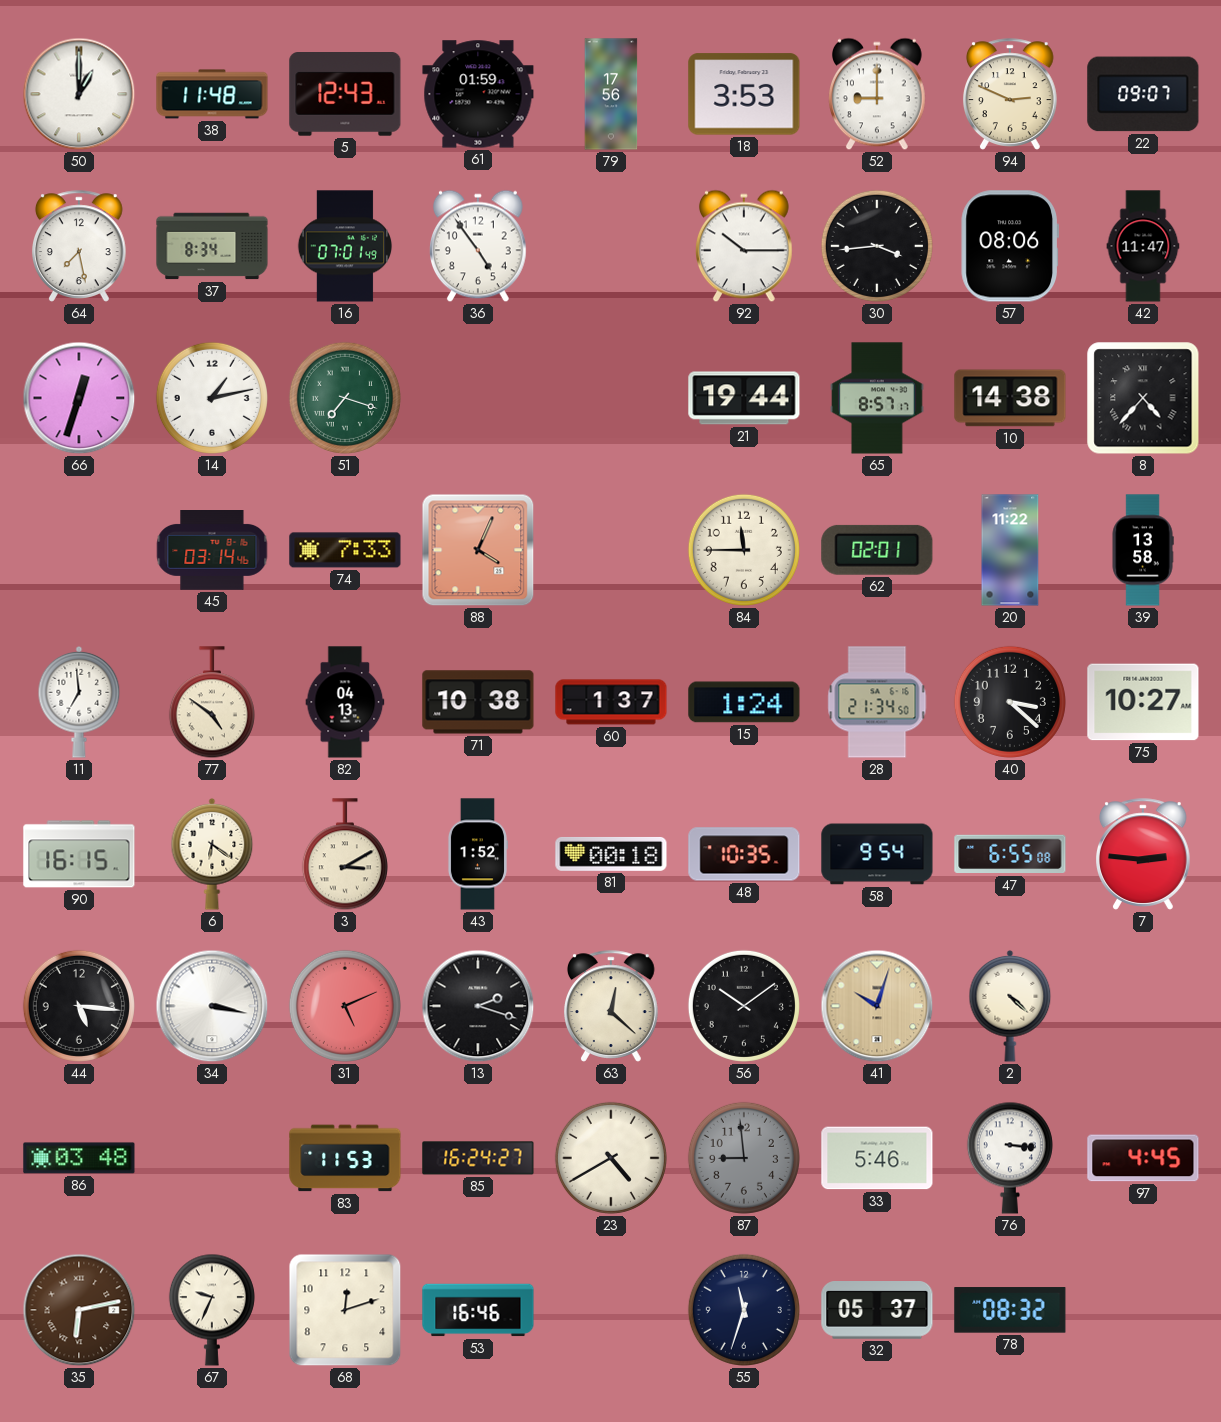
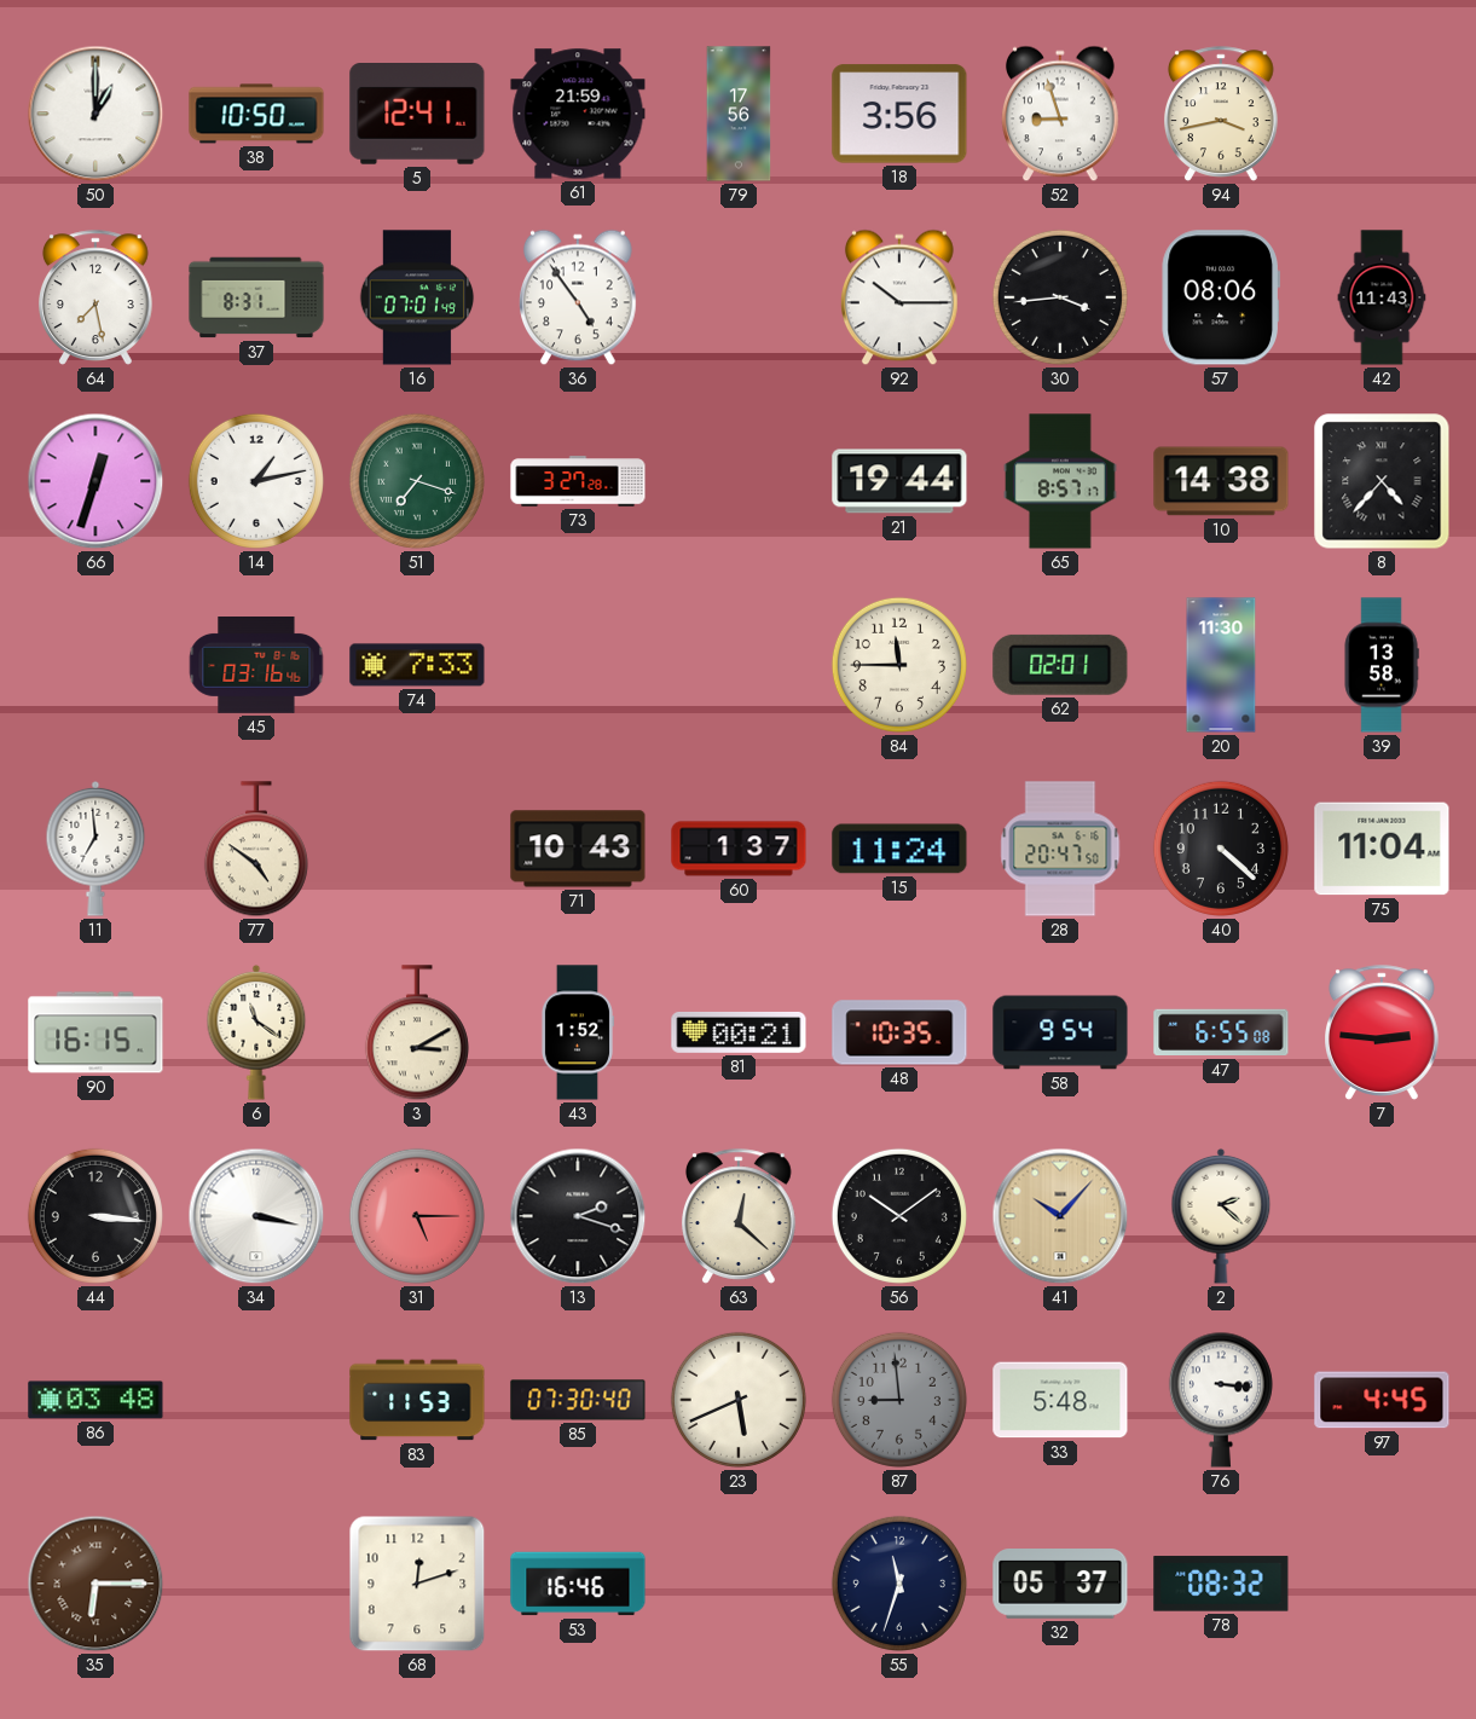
38: 11:48 -> 10:50
5: 12:43 -> 12:41
61: 01:59 -> 21:59
18: 3:53 -> 3:56
52: 9:00 -> 8:57
94: 2:49 -> 3:43
22: 09:07 -> none
37: 8:34 -> 8:31
42: 11:47 -> 11:43
73: none -> 3:27
45: 03:14 -> 03:16
88: 4:04 -> none
20: 11:22 -> 11:30
82: 04:13 -> none
71: 10:38 -> 10:43
15: 1:24 -> 11:24
28: 21:34 -> 20:47
40: 3:22 -> 4:22
75: 10:27 -> 11:04
6: 6:21 -> 11:21
81: 00:18 -> 00:21
44: 5:16 -> 3:16
31: 5:11 -> 5:15
41: 10:03 -> 10:07
2: 4:22 -> 2:22
85: 16:24 -> 07:30
23: 4:40 -> 5:41
33: 5:46 -> 5:48
35: 6:13 -> 6:15
67: 9:34 -> none
